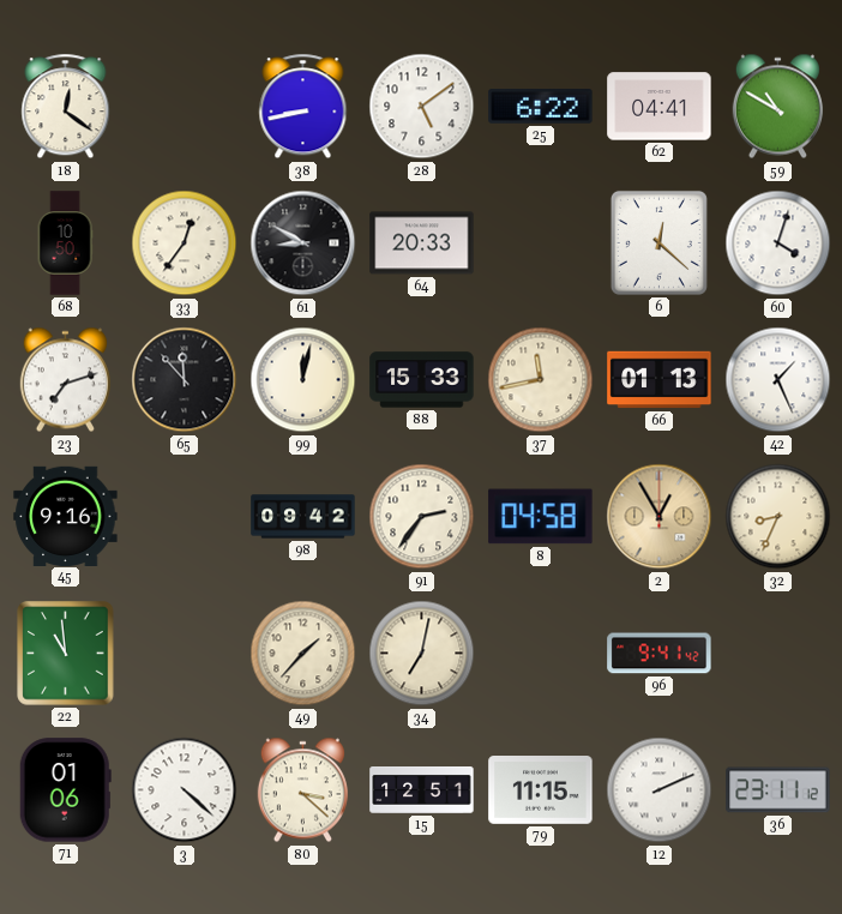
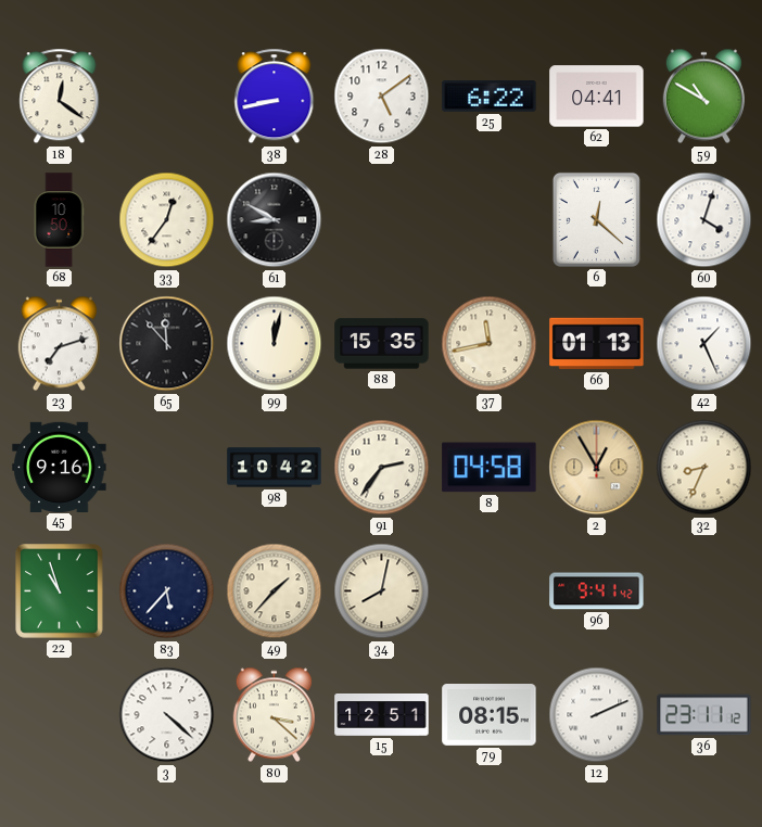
64: 20:33 -> none
88: 15:33 -> 15:35
98: 09:42 -> 10:42
22: 10:59 -> 10:57
83: none -> 5:37
34: 7:02 -> 8:02
71: 01:06 -> none
79: 11:15 -> 08:15
